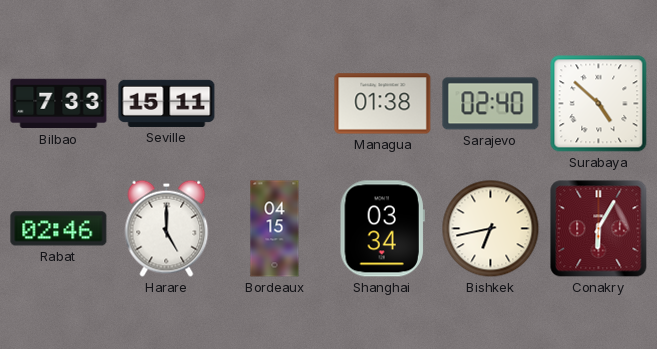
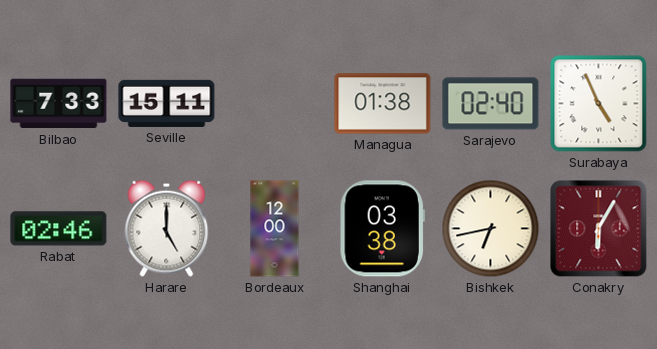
Surabaya: 4:52 -> 4:56
Bordeaux: 04:15 -> 12:00
Shanghai: 03:34 -> 03:38
